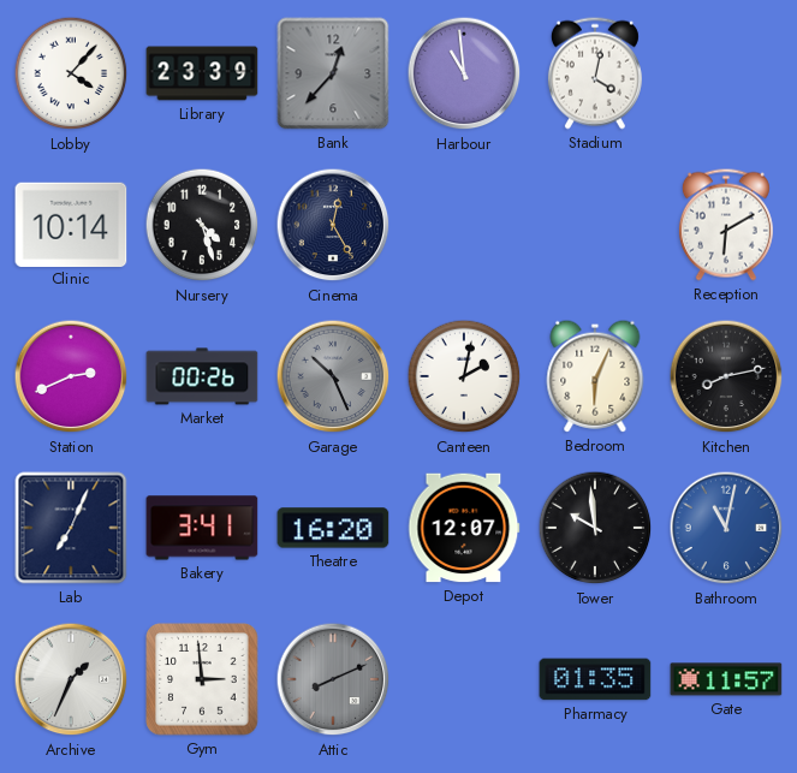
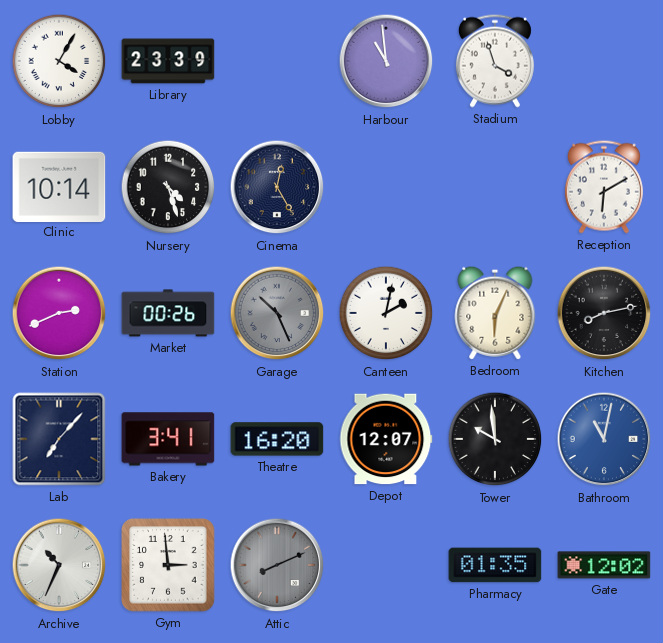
Lobby: 4:07 -> 4:05
Bank: 12:37 -> none
Stadium: 4:02 -> 3:57
Lab: 7:04 -> 7:07
Archive: 1:34 -> 10:34
Gate: 11:57 -> 12:02
